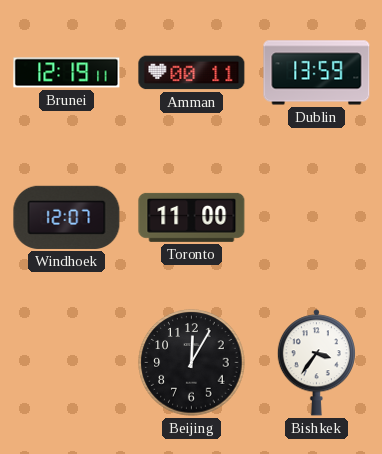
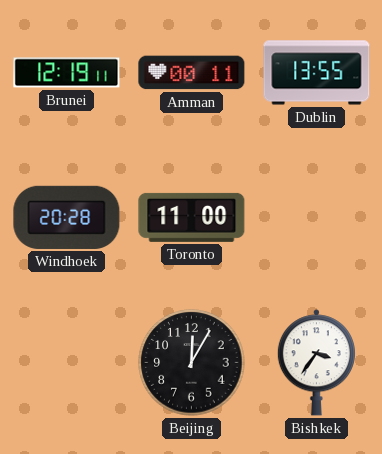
Dublin: 13:59 -> 13:55
Windhoek: 12:07 -> 20:28
